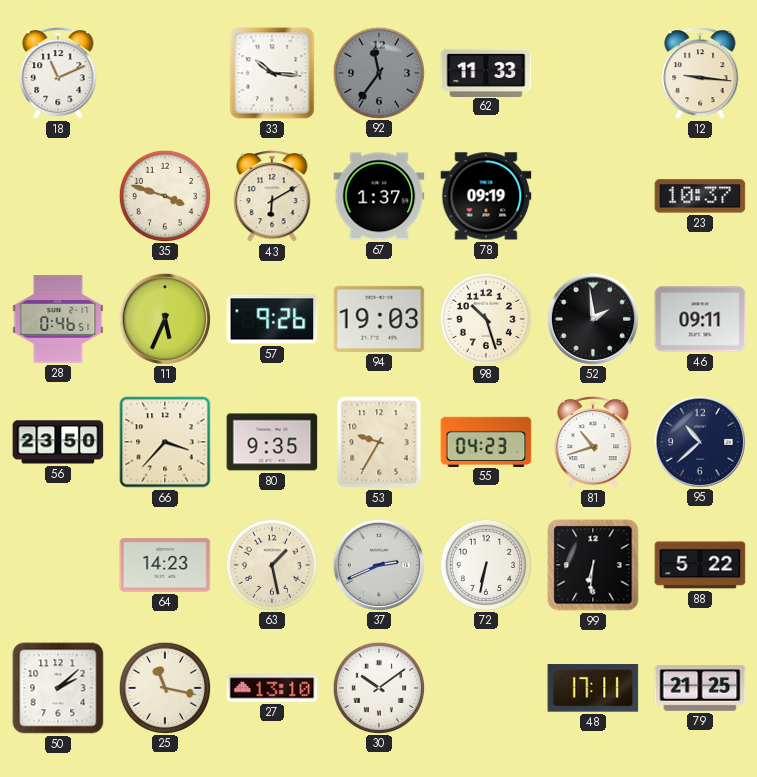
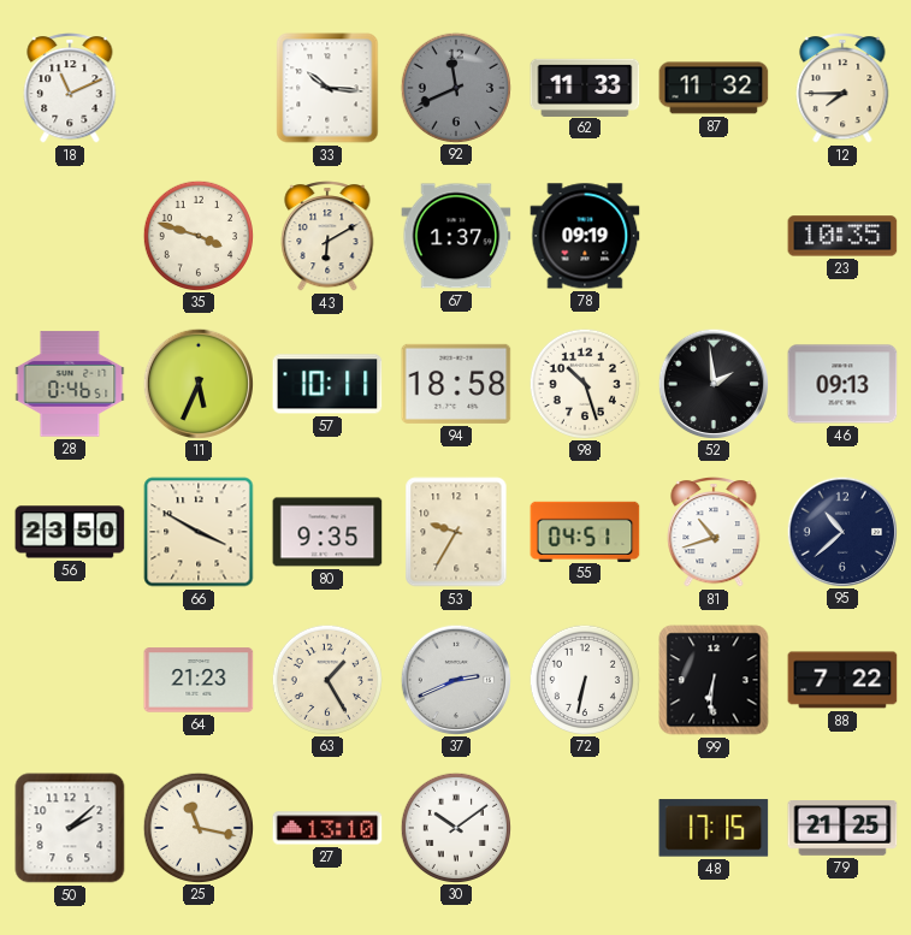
92: 11:36 -> 11:41
87: none -> 11:32
12: 9:16 -> 7:45
23: 10:37 -> 10:35
57: 9:26 -> 10:11
94: 19:03 -> 18:58
46: 09:11 -> 09:13
66: 3:37 -> 3:50
55: 04:23 -> 04:51
64: 14:23 -> 21:23
63: 1:28 -> 1:25
88: 5:22 -> 7:22
48: 17:11 -> 17:15
